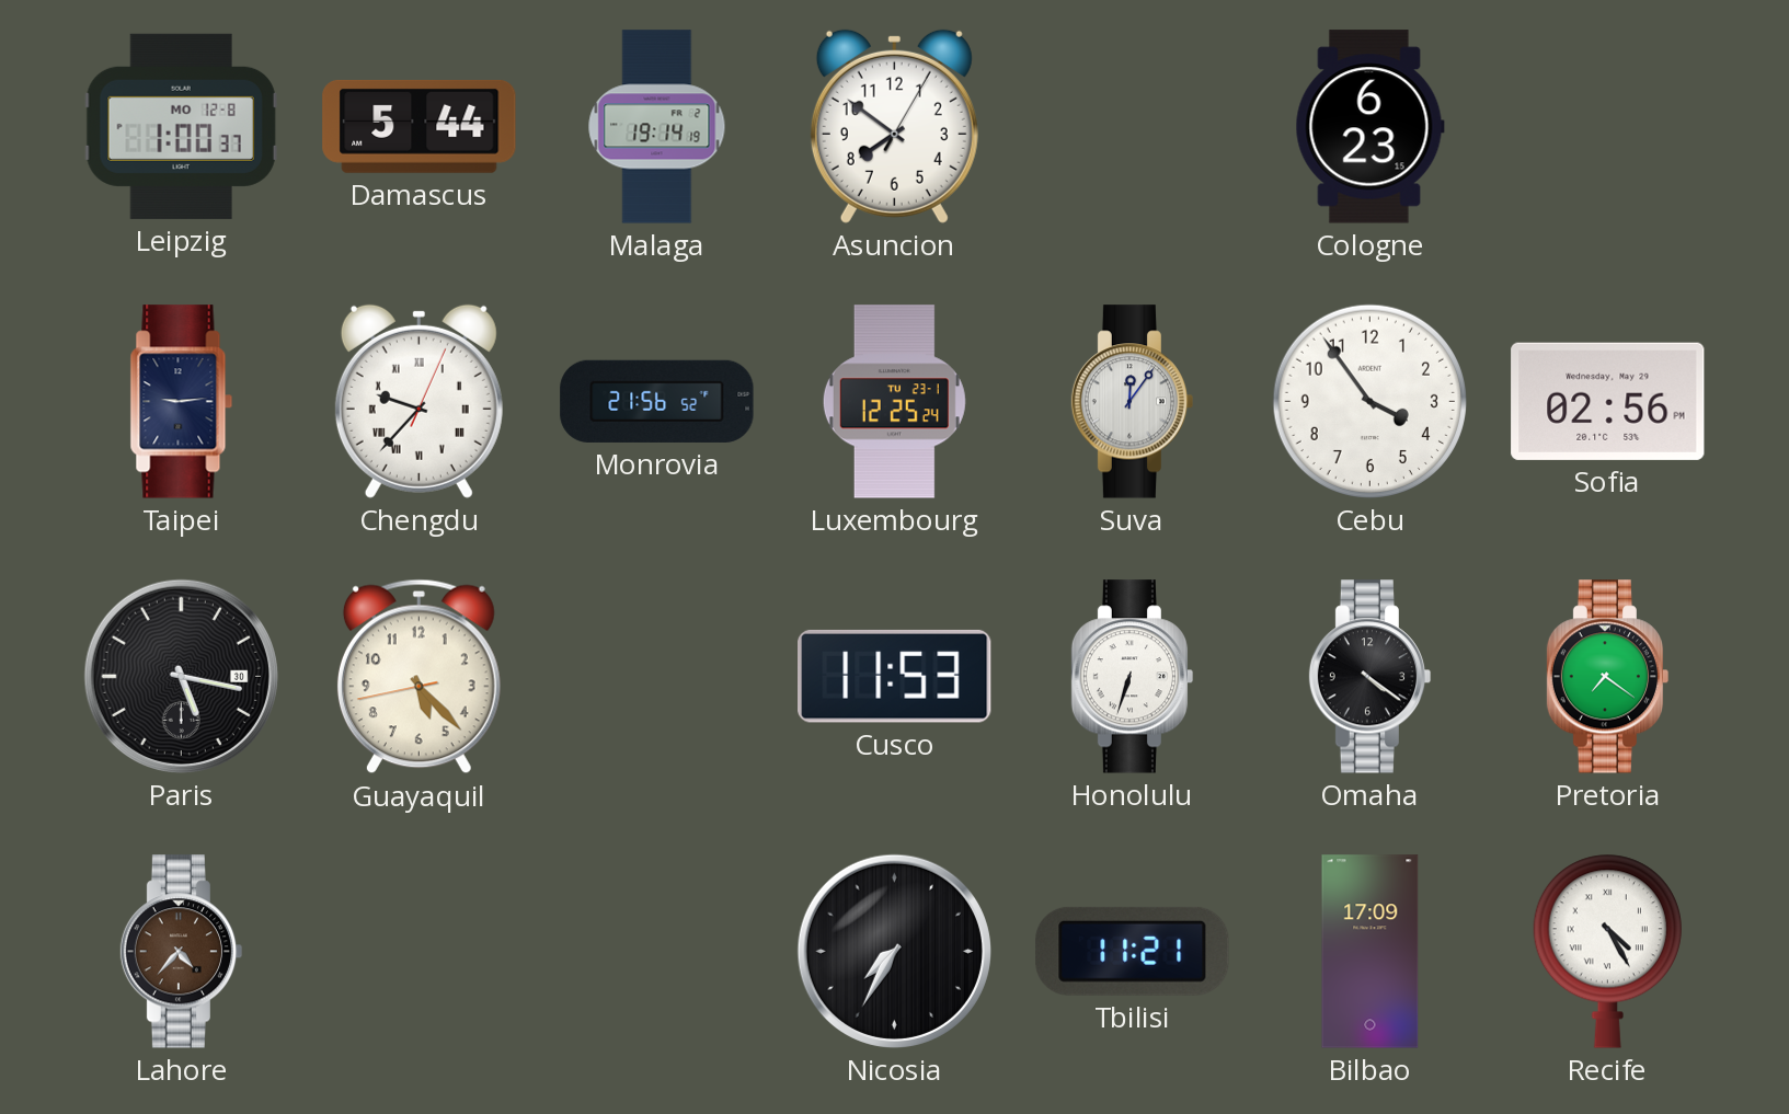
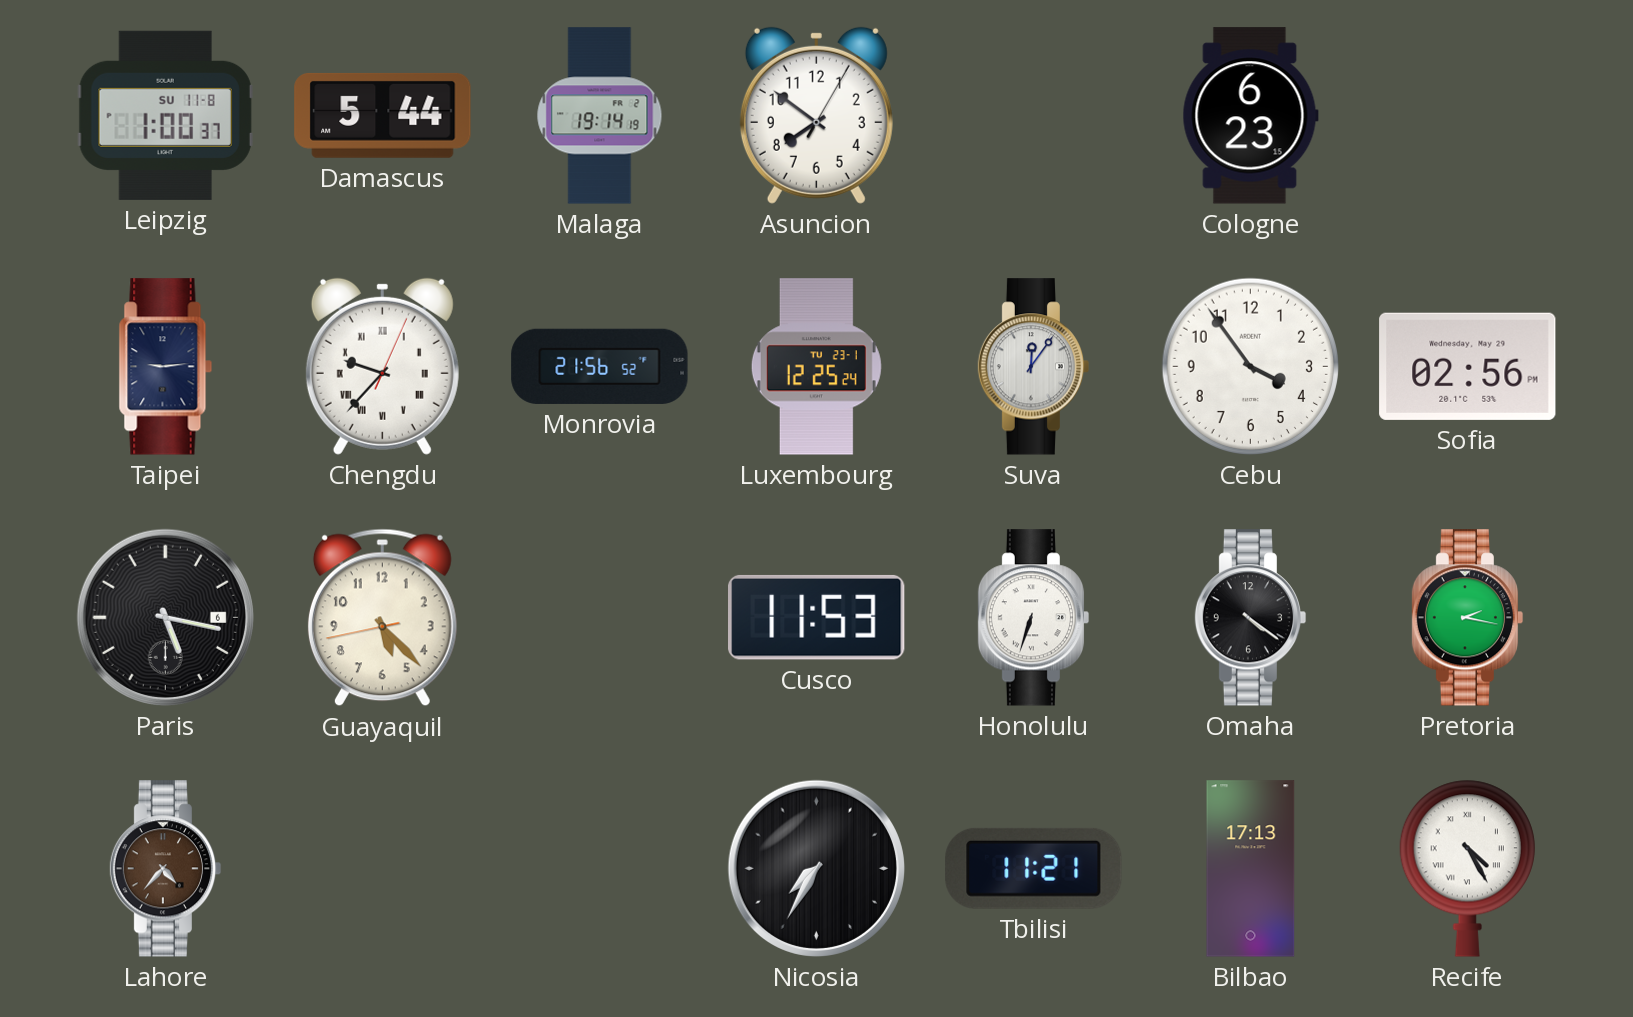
Leipzig date: MO 12-8 -> SU 11-8
Paris date: 30 -> 6
Pretoria: 7:21 -> 2:17
Bilbao: 17:09 -> 17:13
